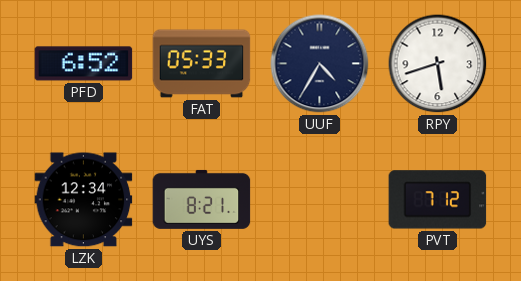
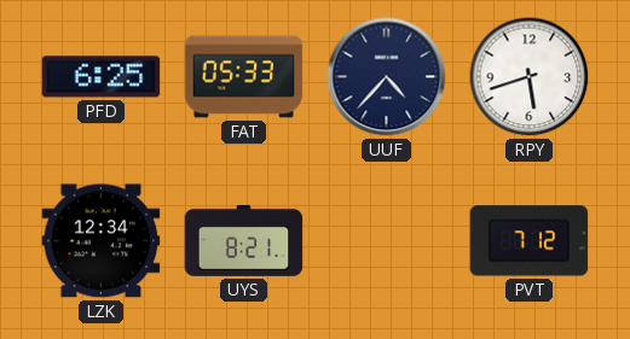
PFD: 6:52 -> 6:25
UUF: 4:35 -> 4:37
